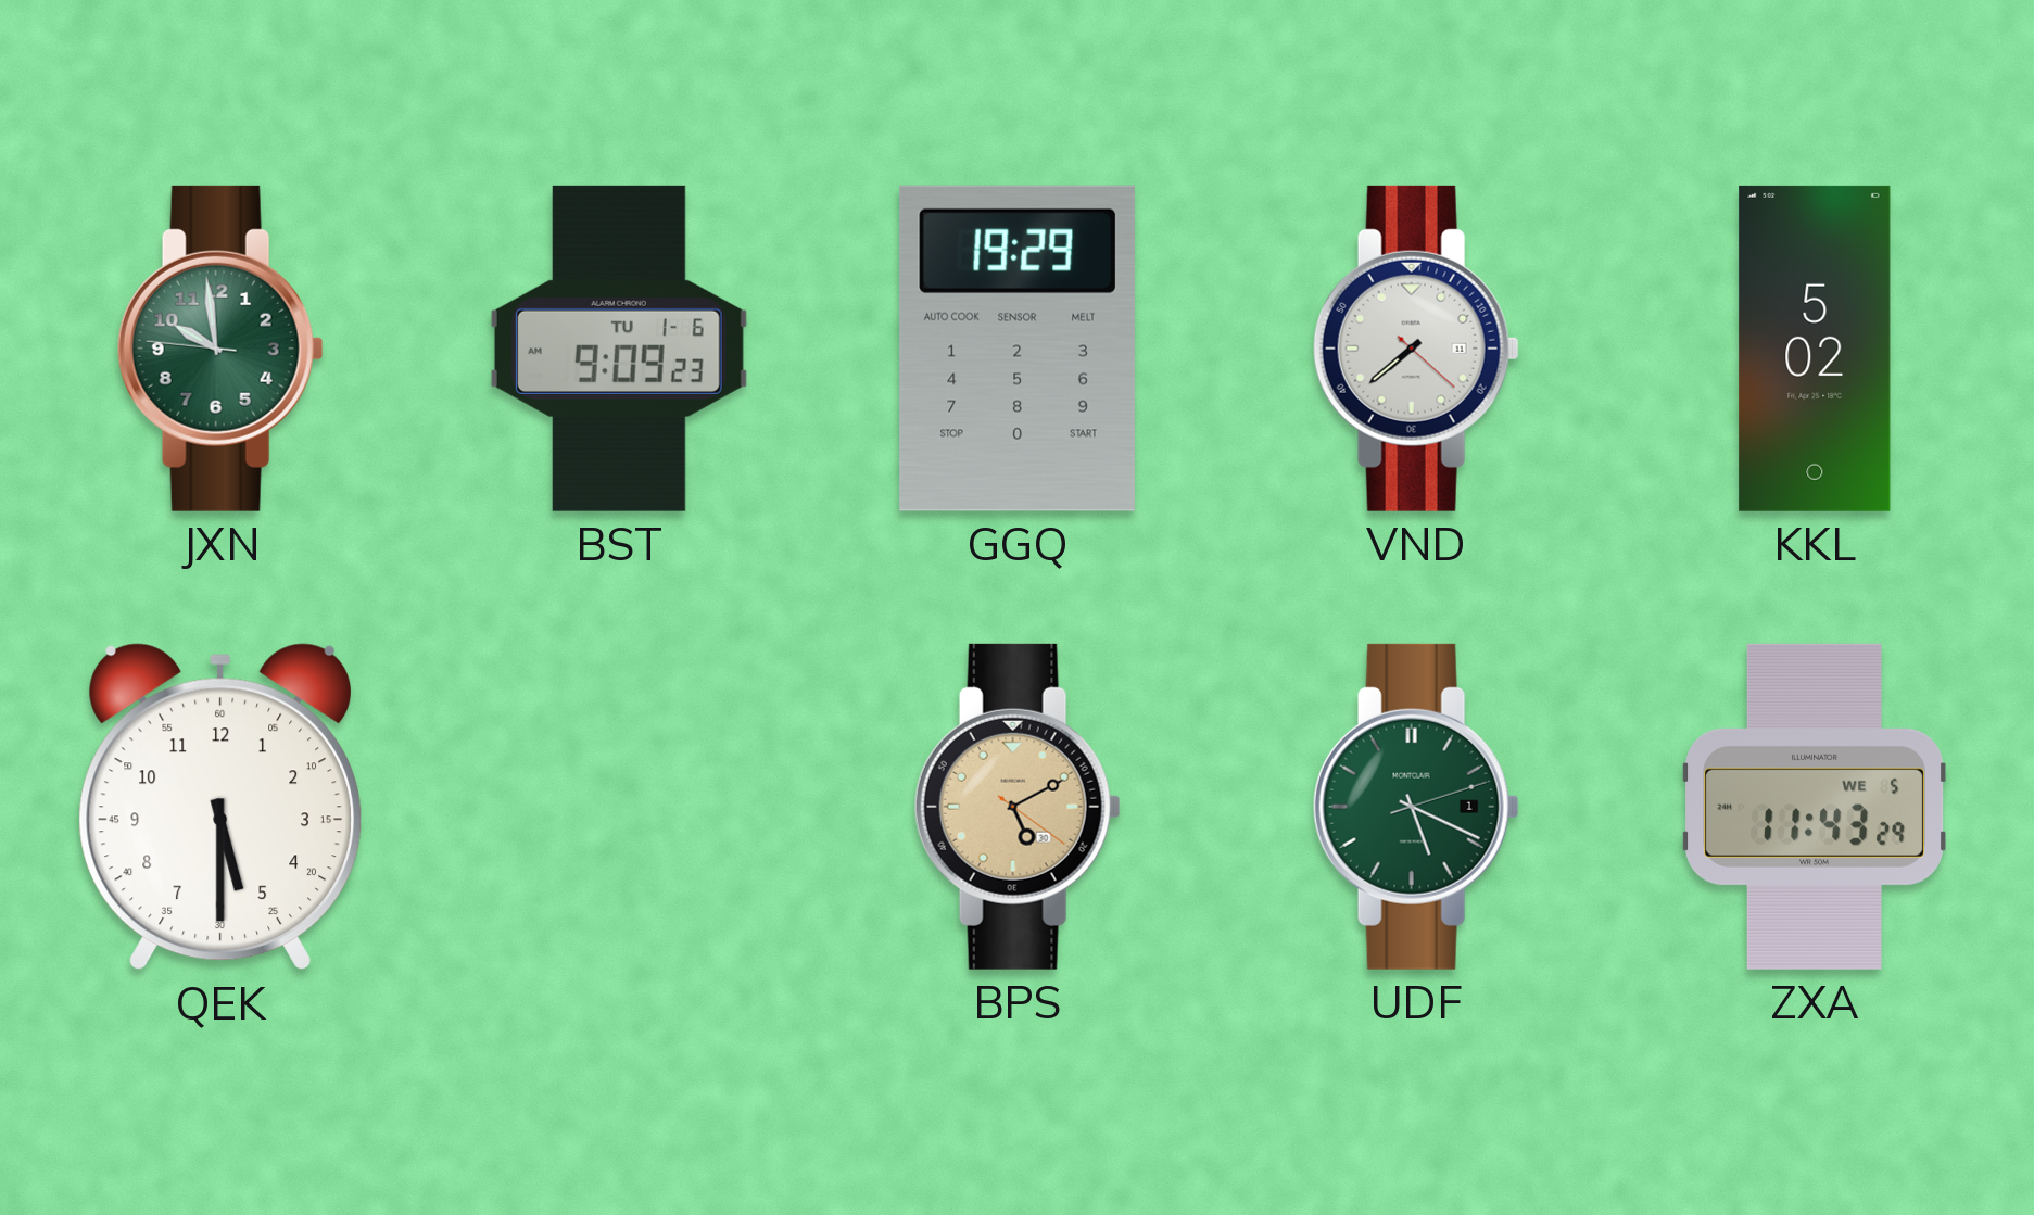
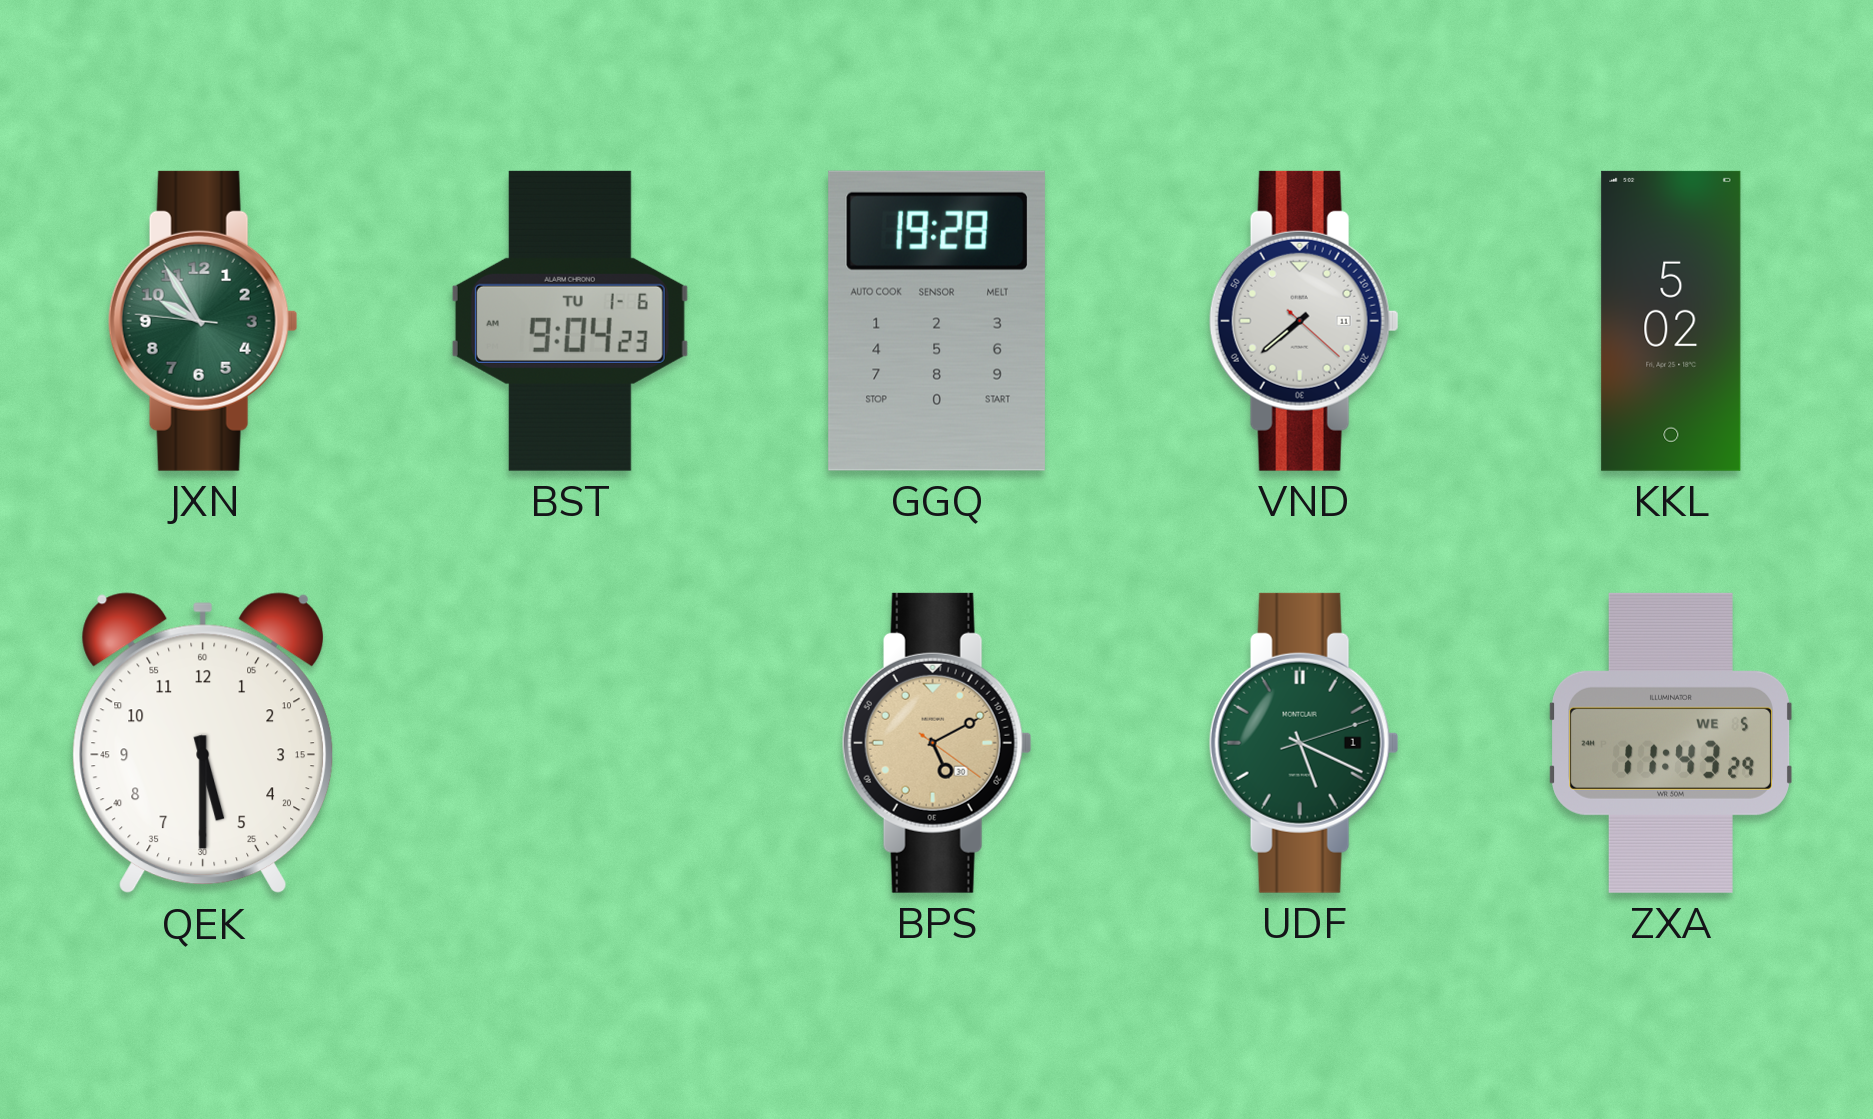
JXN: 9:58 -> 9:54
BST: 9:09 -> 9:04
GGQ: 19:29 -> 19:28
